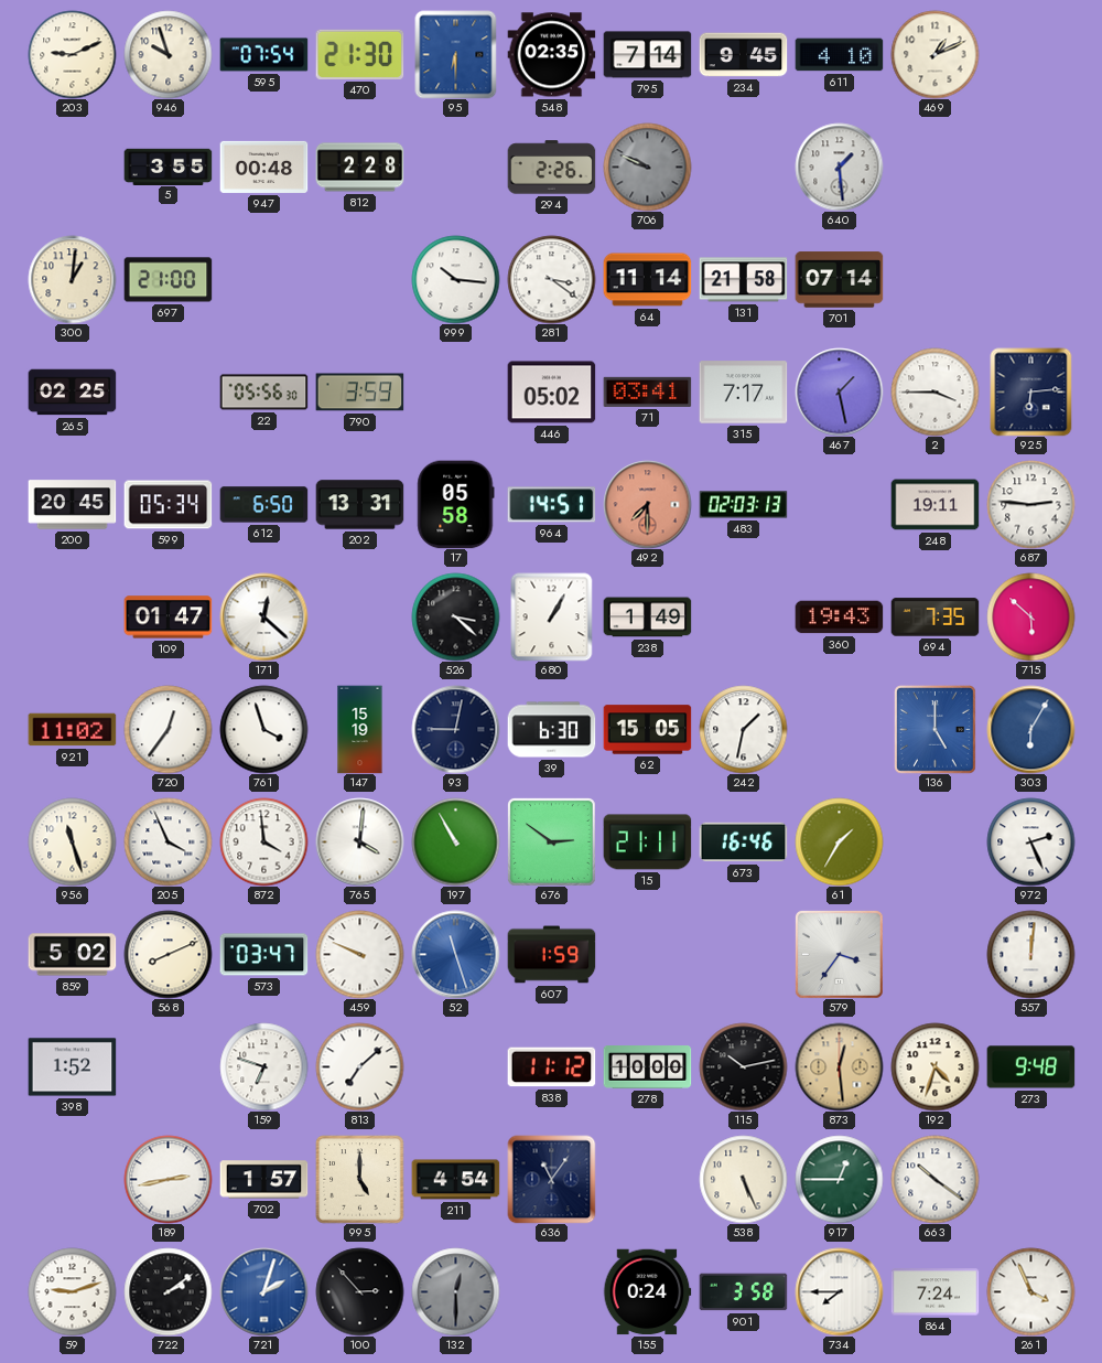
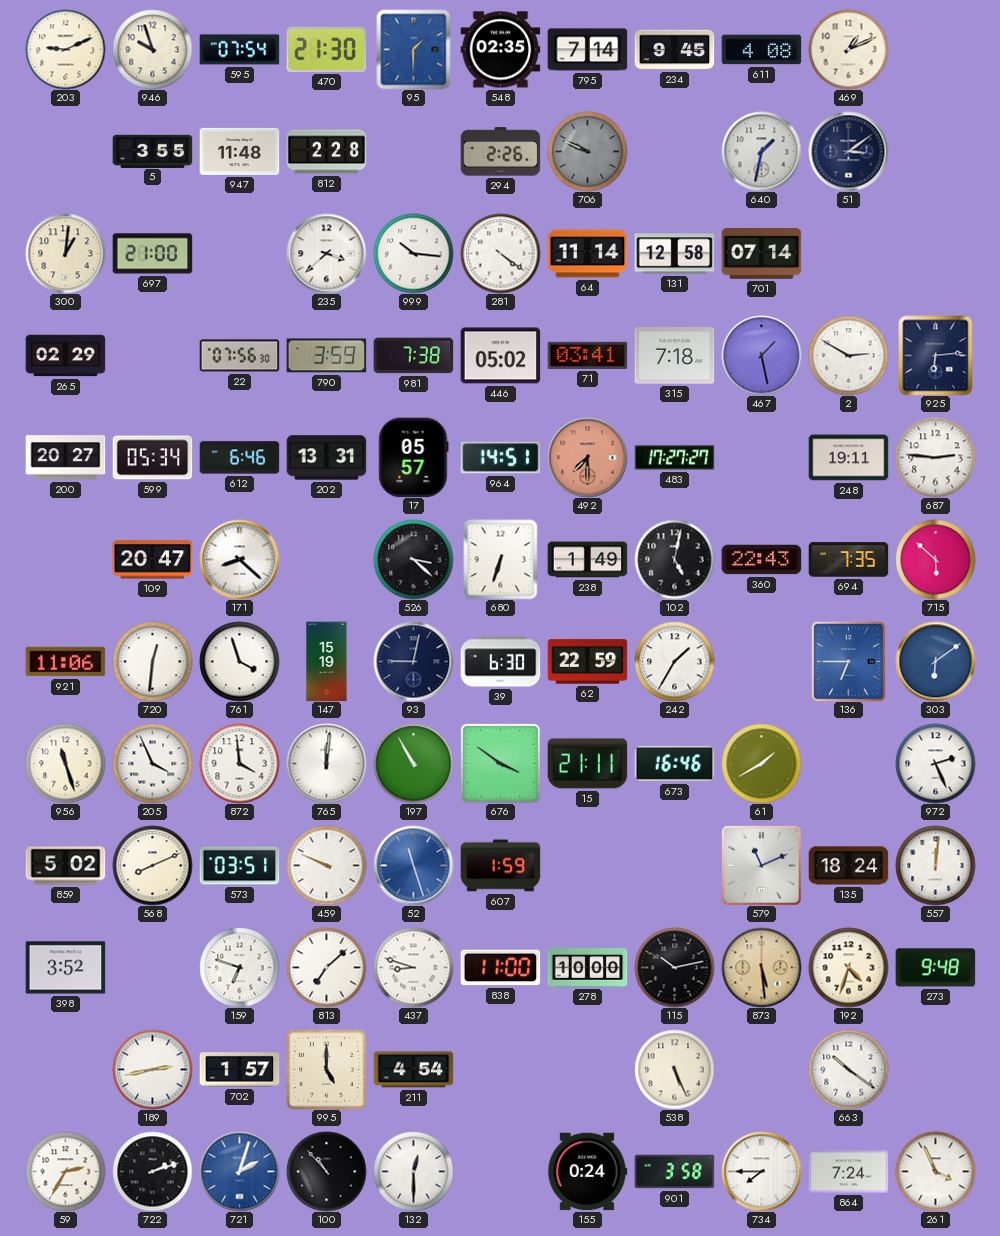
95: 6:30 -> 1:30
611: 4:10 -> 4:08
947: 00:48 -> 11:48
640: 1:29 -> 1:32
51: none -> 3:09
235: none -> 3:38
281: 3:21 -> 4:21
131: 21:58 -> 12:58
265: 02:25 -> 02:29
22: 05:56 -> 07:56
981: none -> 7:38
315: 7:17 -> 7:18
2: 3:45 -> 2:50
200: 20:45 -> 20:27
612: 6:50 -> 6:46
17: 05:58 -> 05:57
483: 02:03 -> 17:27
109: 01:47 -> 20:47
171: 12:22 -> 8:22
680: 1:05 -> 6:33
102: none -> 5:02
360: 19:43 -> 22:43
921: 11:02 -> 11:06
720: 12:36 -> 12:31
62: 15:05 -> 22:59
242: 1:32 -> 1:35
136: 5:00 -> 6:45
303: 6:05 -> 6:09
765: 4:01 -> 12:01
676: 2:51 -> 3:51
61: 1:35 -> 1:40
573: 03:47 -> 03:51
579: 3:36 -> 11:11
135: none -> 18:24
398: 1:52 -> 3:52
437: none -> 8:48
838: 11:12 -> 11:00
873: 12:29 -> 5:29
636: 11:06 -> none
917: 12:45 -> none
59: 9:12 -> 2:35
722: 2:09 -> 2:12
100: 2:53 -> 10:53
132 dial: grey -> white
